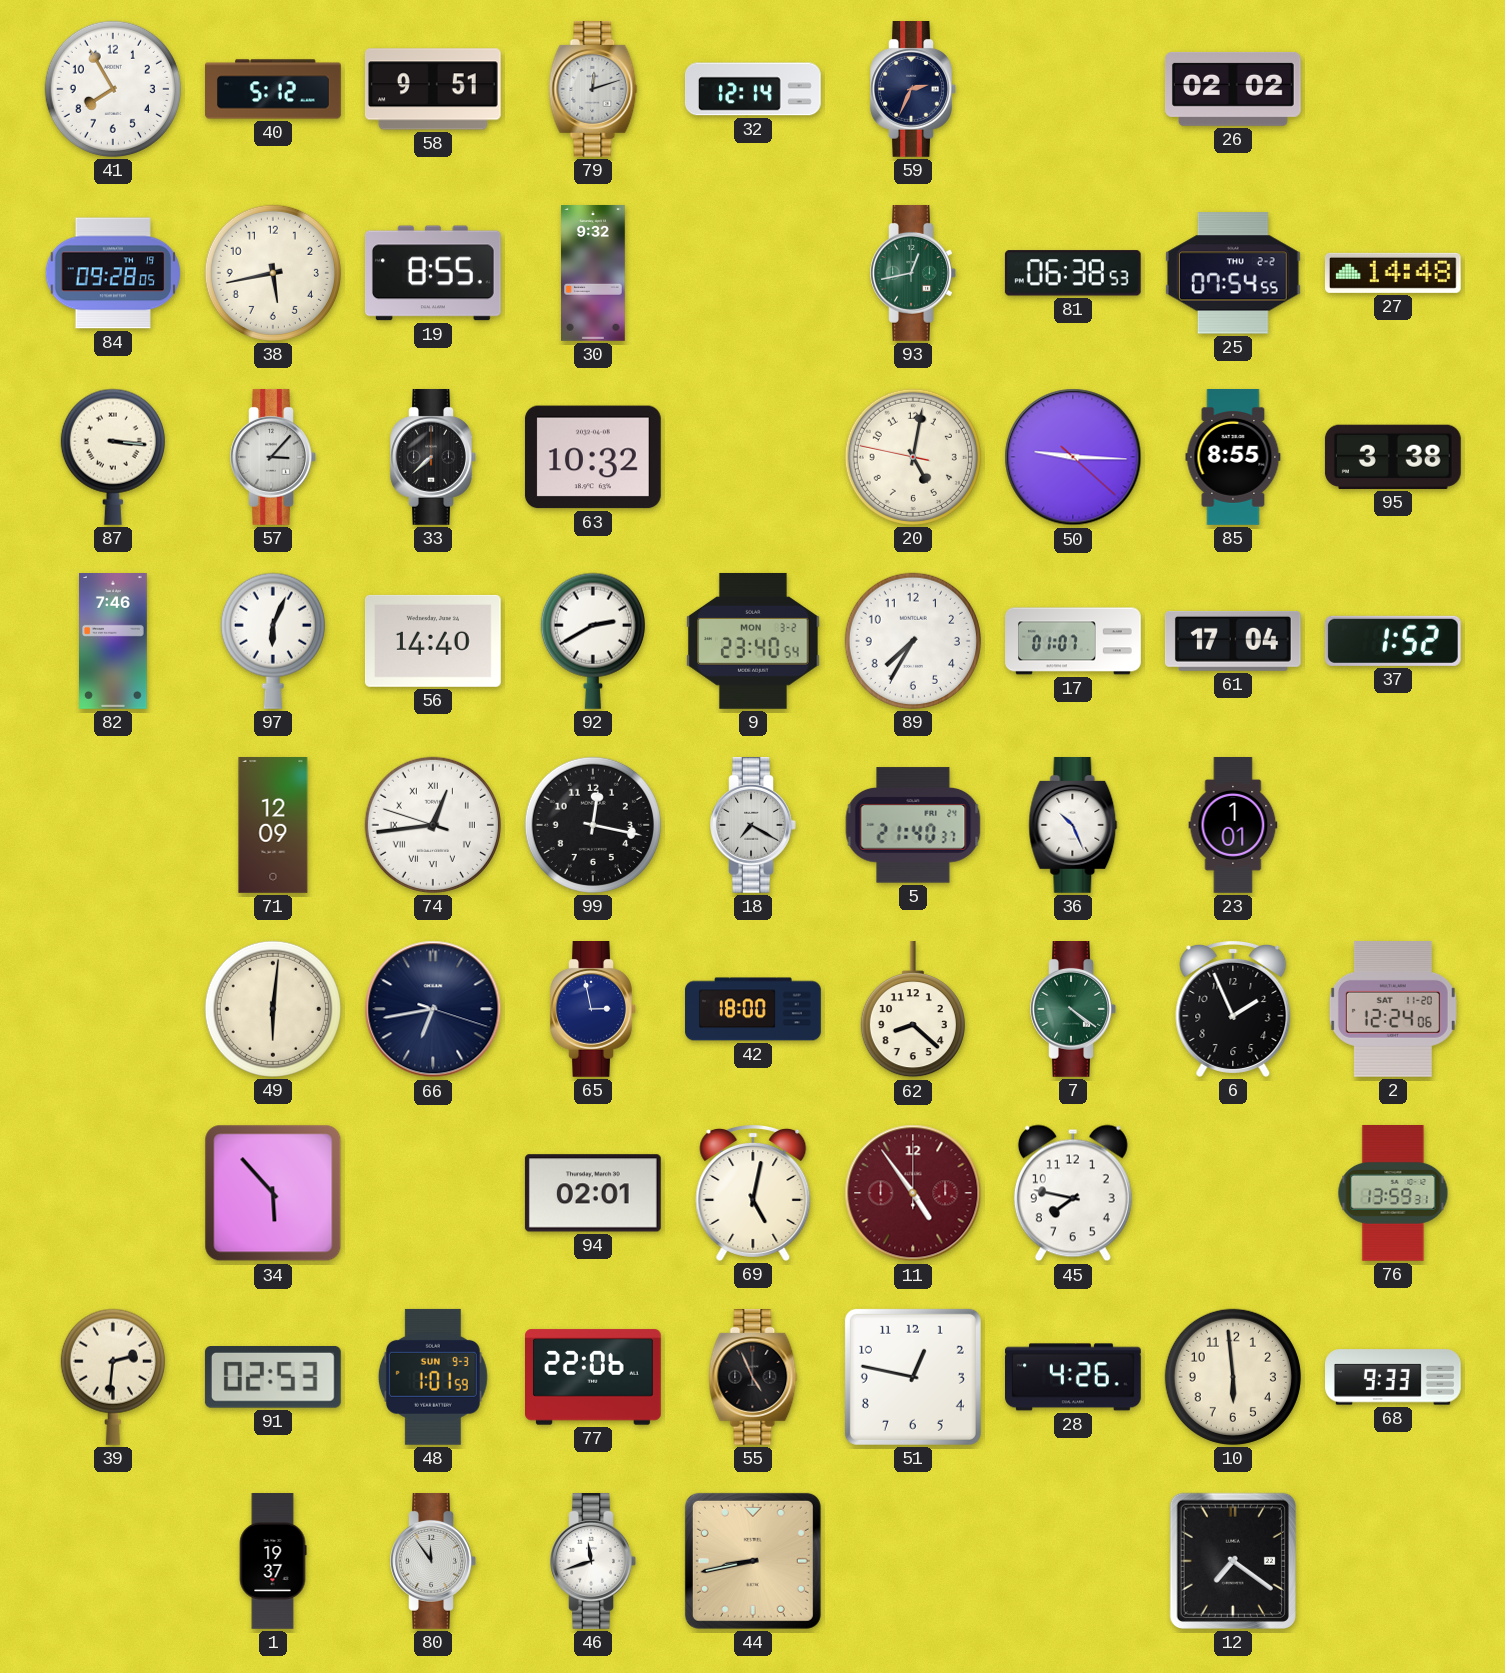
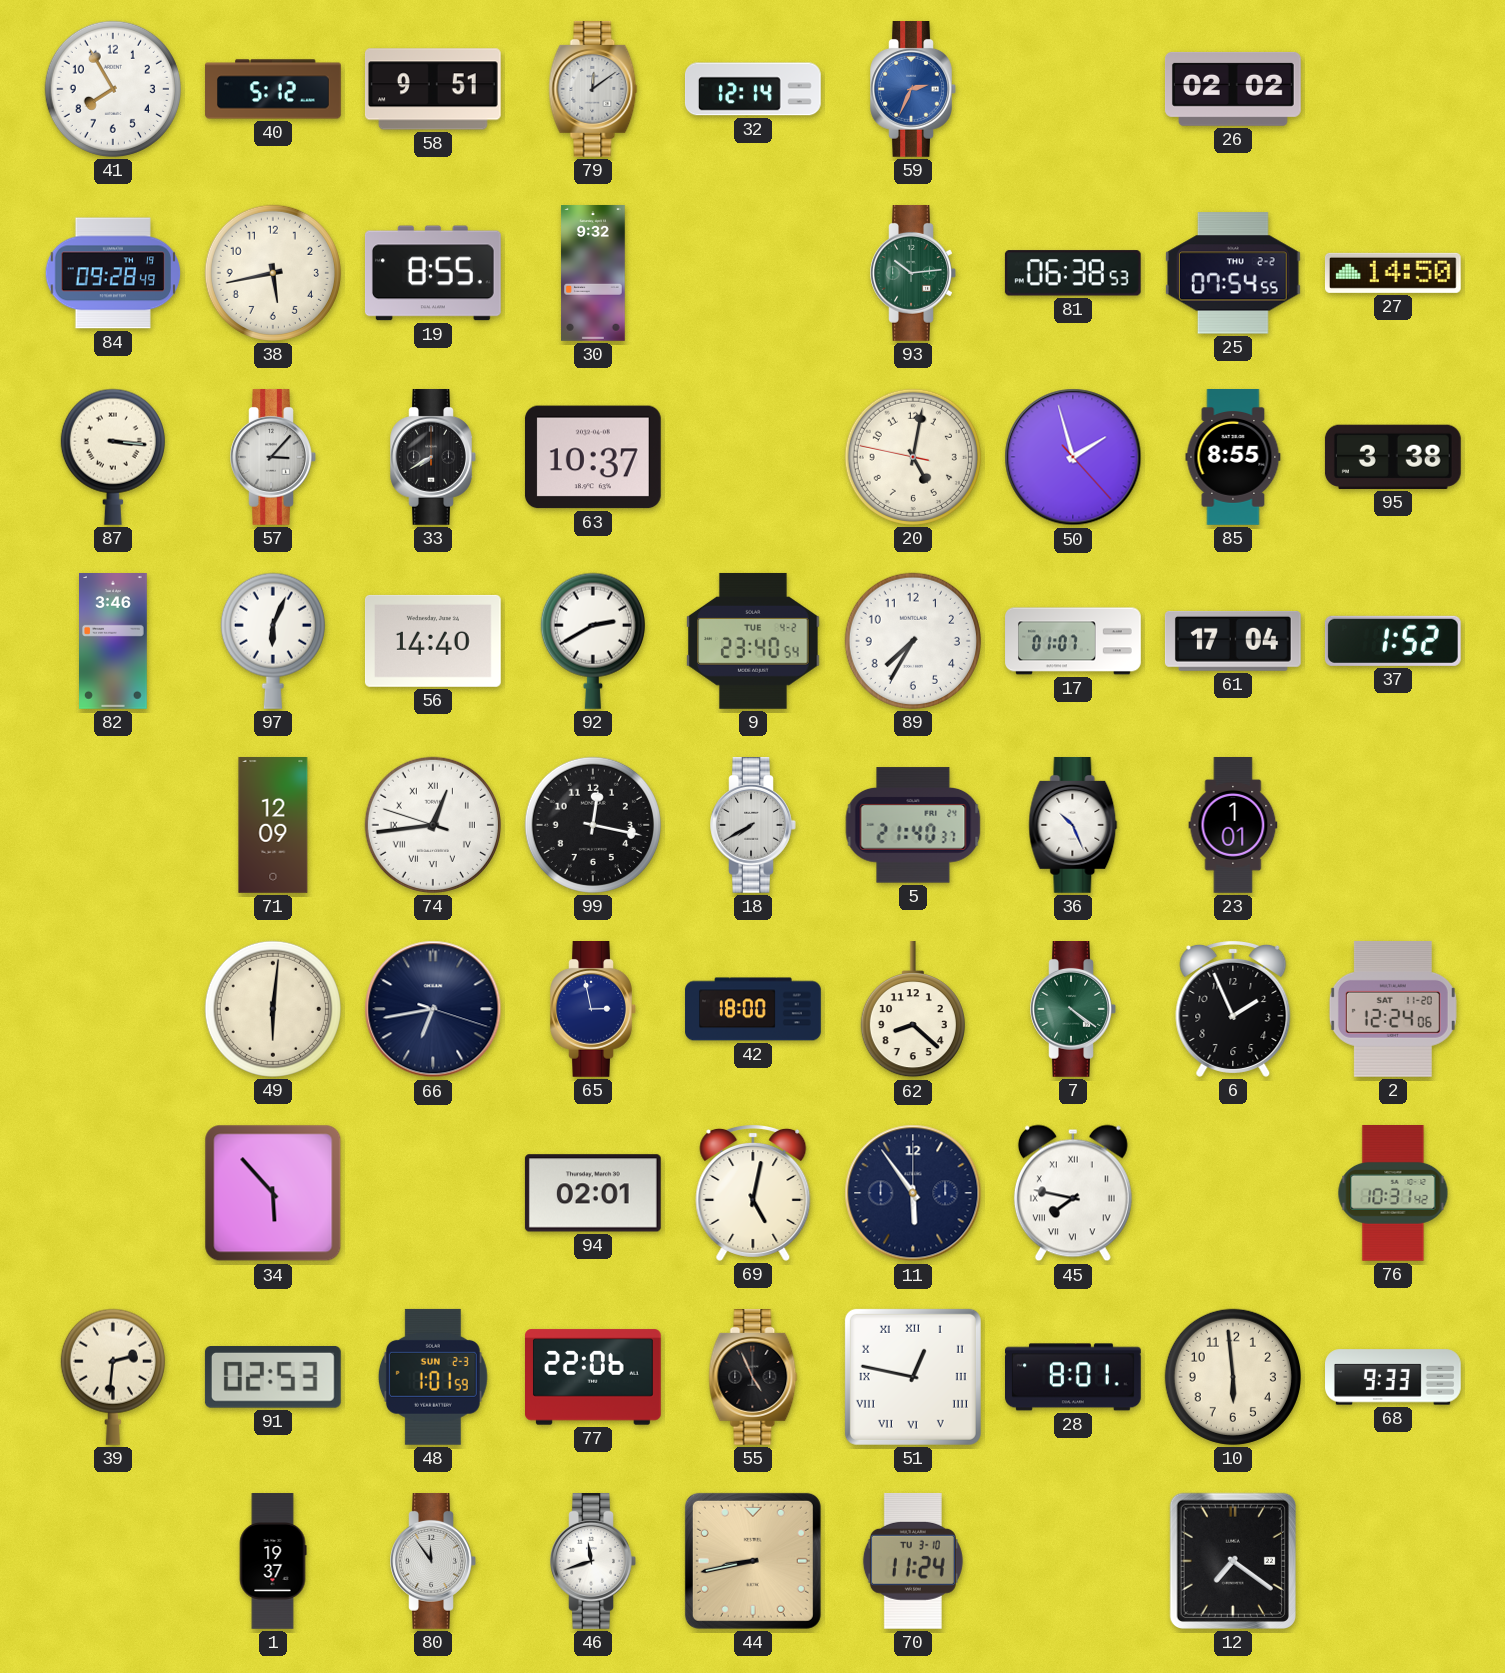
79: 12:12 -> 12:09
59 dial: navy -> blue
84: 09:28:05 -> 09:28:49
93: 12:43 -> 10:14
27: 14:48 -> 14:50
33: 7:38 -> 7:40
63: 10:32 -> 10:37
50: 9:15 -> 1:57
82: 7:46 -> 3:46
9 date: MON 3-2 -> TUE 4-2
18: 7:20 -> 7:40
11: 4:54 -> 5:54
11 dial: burgundy -> navy
45 numerals: Arabic -> Roman
76: 13:59 -> 10:31
48 date: SUN 9-3 -> SUN 2-3
51 numerals: Arabic -> Roman
28: 4:26 -> 8:01
70: none -> 11:24
